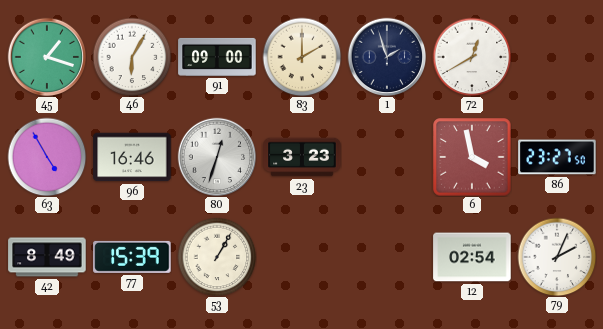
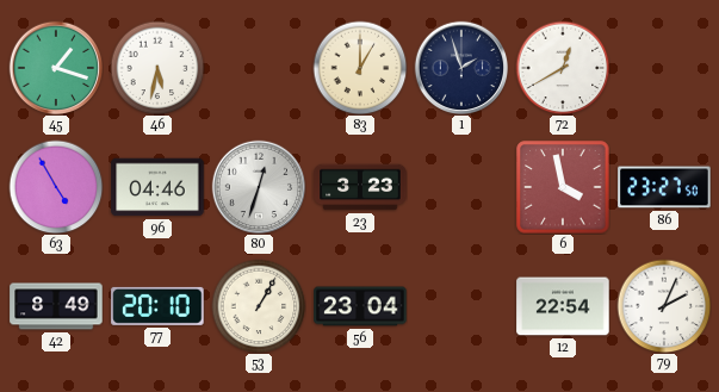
46: 6:05 -> 5:32
91: 09:00 -> none
83: 2:00 -> 1:00
96: 16:46 -> 04:46
77: 15:39 -> 20:10
56: none -> 23:04
12: 02:54 -> 22:54
